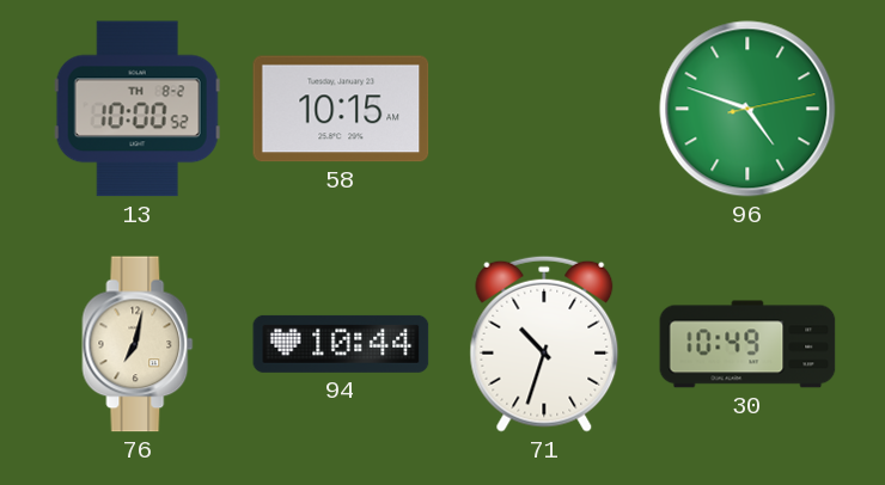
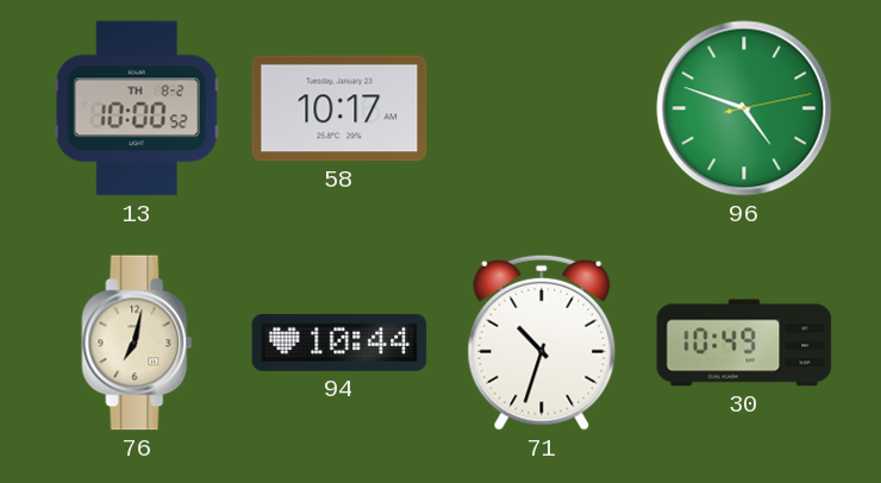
58: 10:15 -> 10:17
